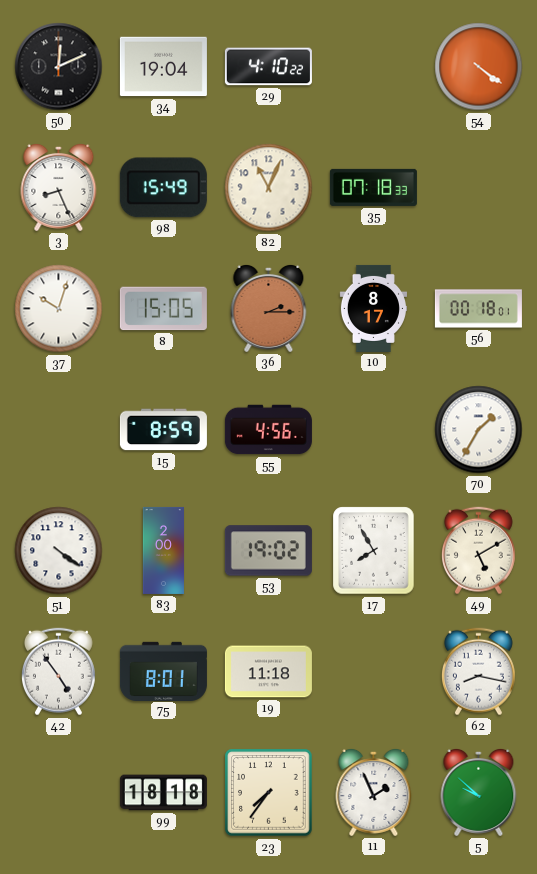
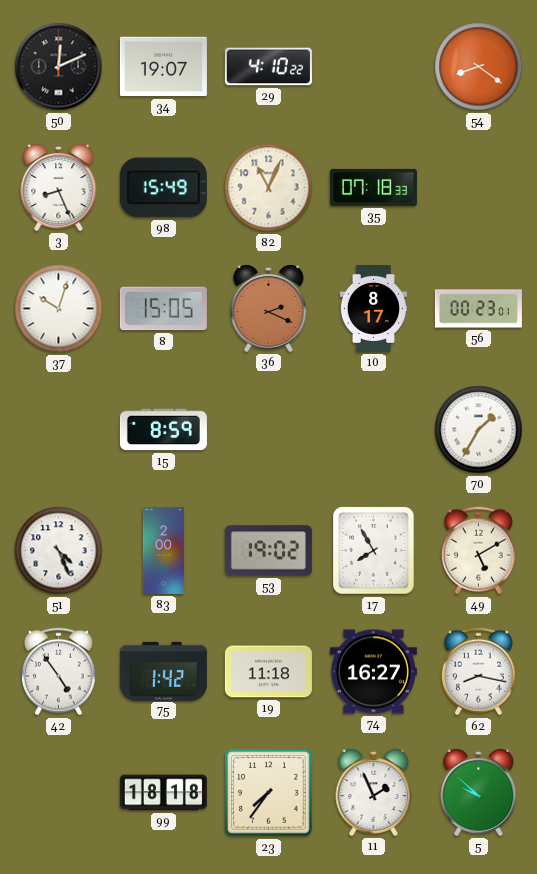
34: 19:04 -> 19:07
54: 4:21 -> 8:21
36: 2:15 -> 2:19
56: 00:18 -> 00:23
55: 4:56 -> none
51: 4:21 -> 4:26
75: 8:01 -> 1:42
74: none -> 16:27
